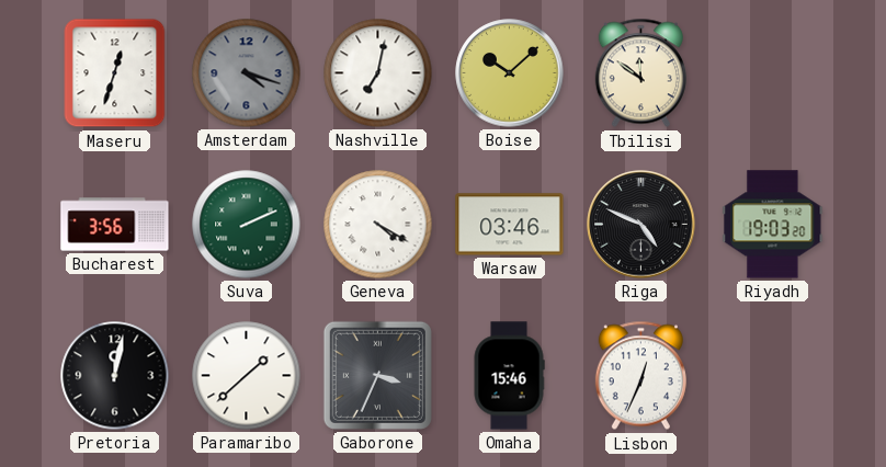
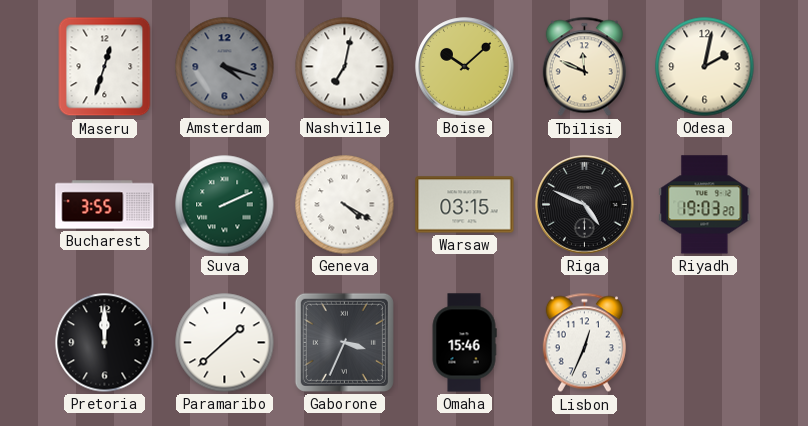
Tbilisi: 11:51 -> 11:49
Odesa: none -> 2:02
Bucharest: 3:56 -> 3:55
Warsaw: 03:46 -> 03:15
Pretoria: 12:02 -> 12:00
